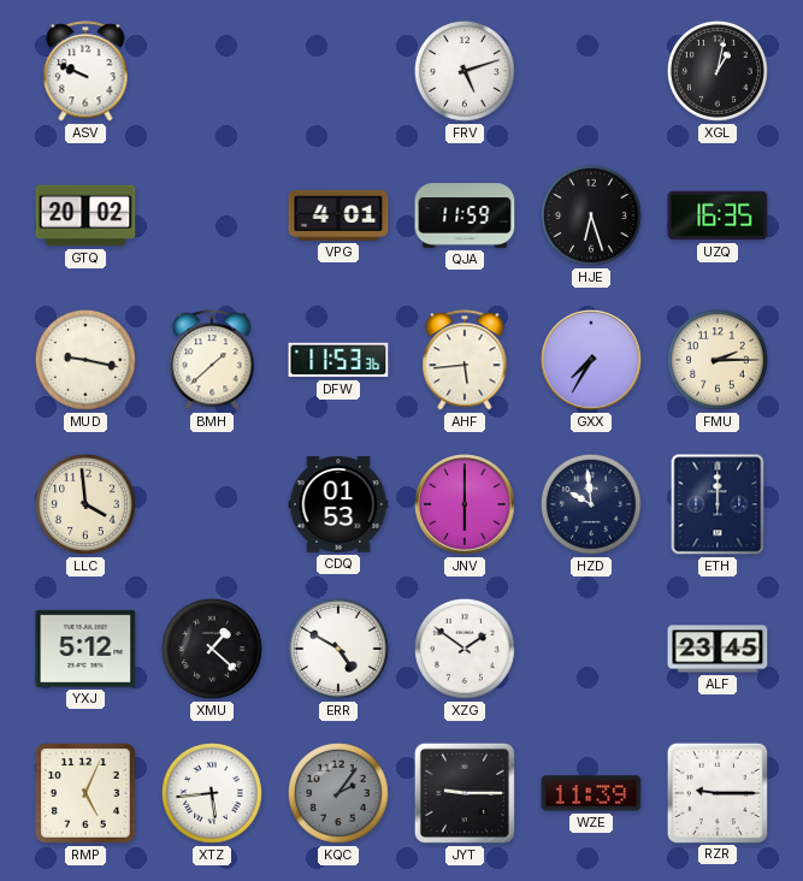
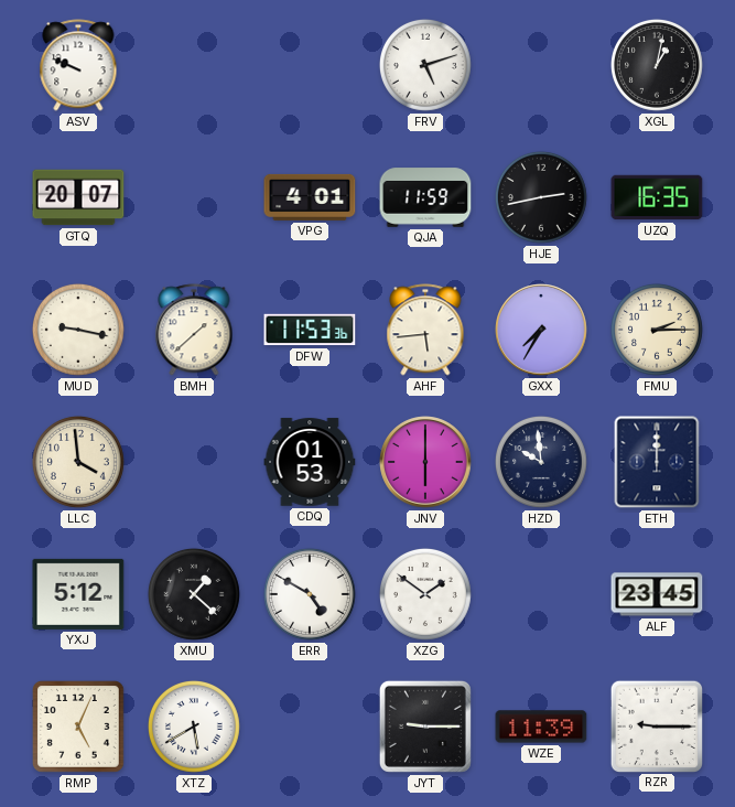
GTQ: 20:02 -> 20:07
HJE: 6:27 -> 2:43
XTZ: 5:44 -> 5:40
KQC: 2:06 -> none
